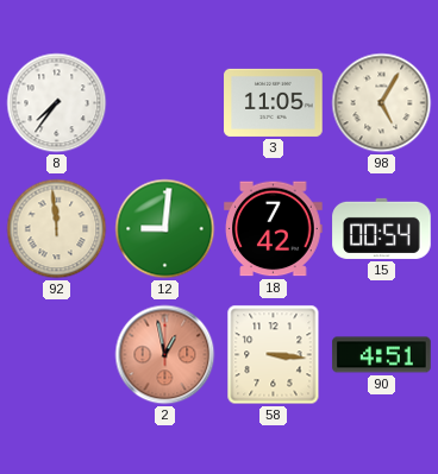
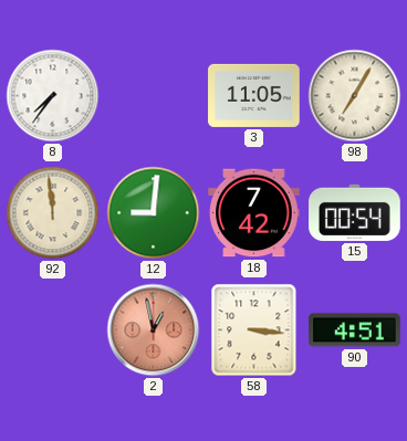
98: 5:05 -> 7:05
